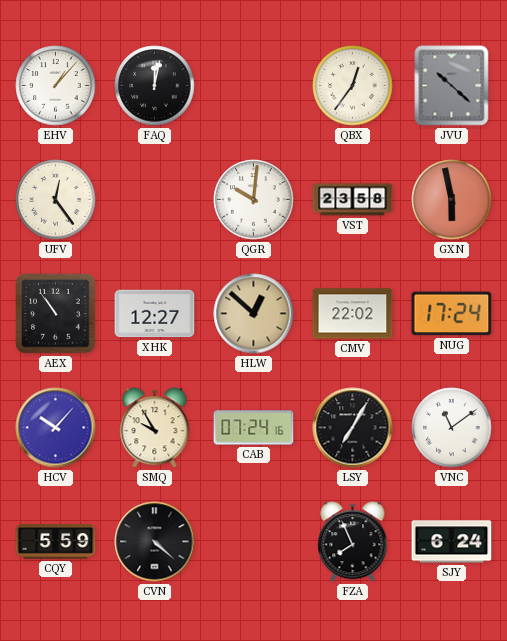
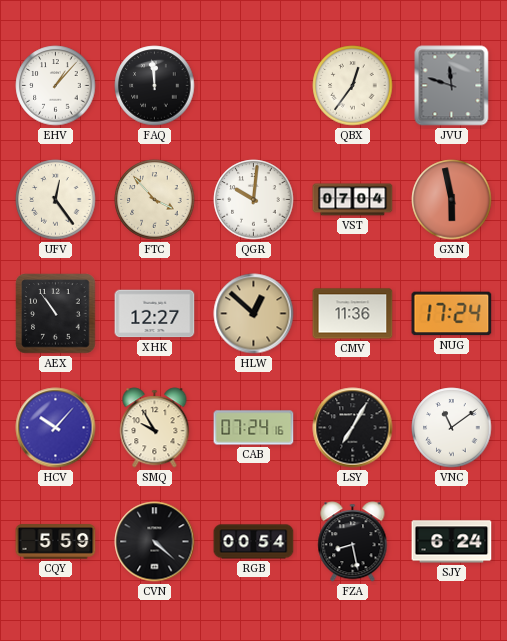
FAQ: 12:02 -> 11:59
JVU: 10:22 -> 11:48
FTC: none -> 3:53
VST: 23:58 -> 07:04
CMV: 22:02 -> 11:36
RGB: none -> 00:54
FZA: 7:56 -> 8:28
